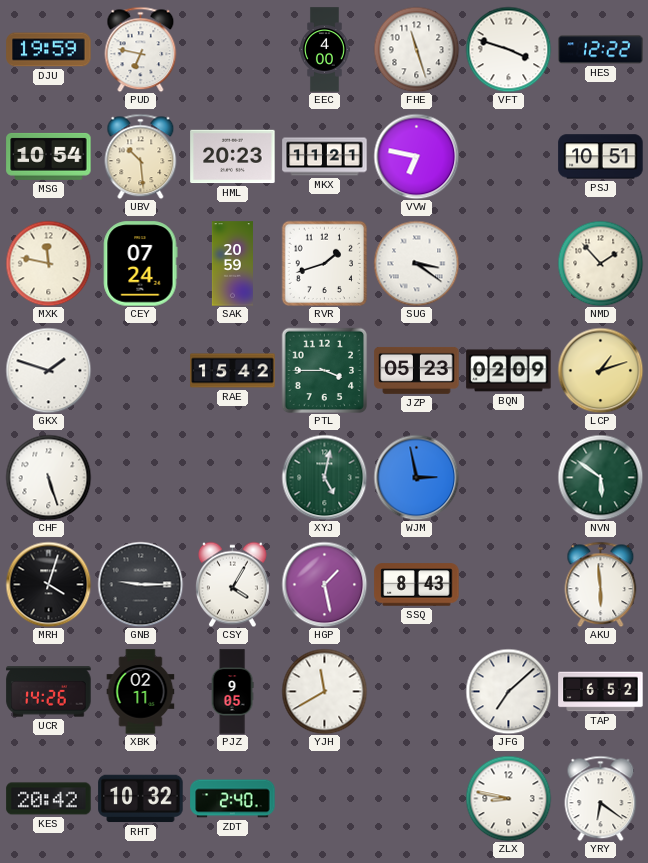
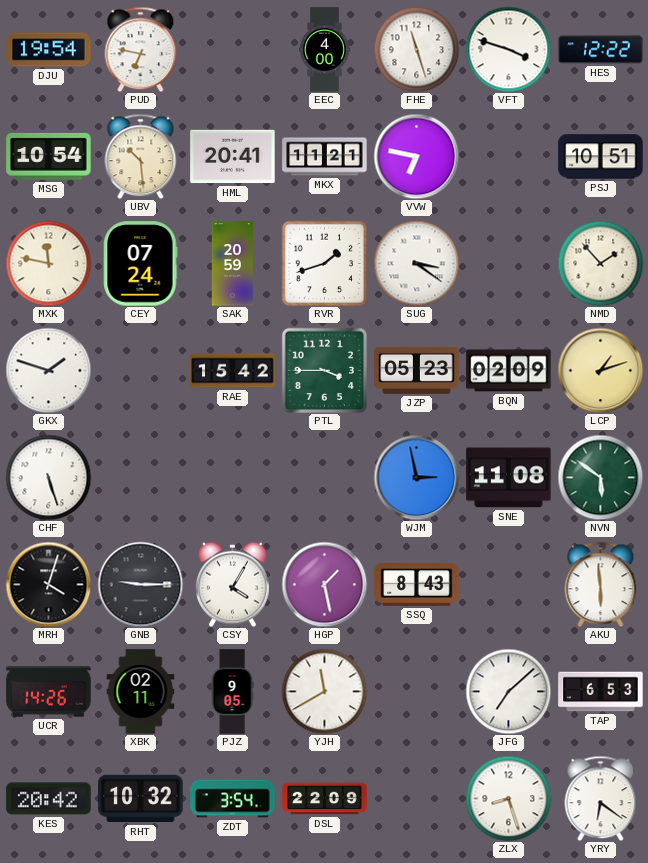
DJU: 19:59 -> 19:54
HML: 20:23 -> 20:41
XYJ: 5:02 -> none
SNE: none -> 11:08
TAP: 6:52 -> 6:53
ZDT: 2:40 -> 3:54
DSL: none -> 22:09
ZLX: 8:47 -> 8:27
